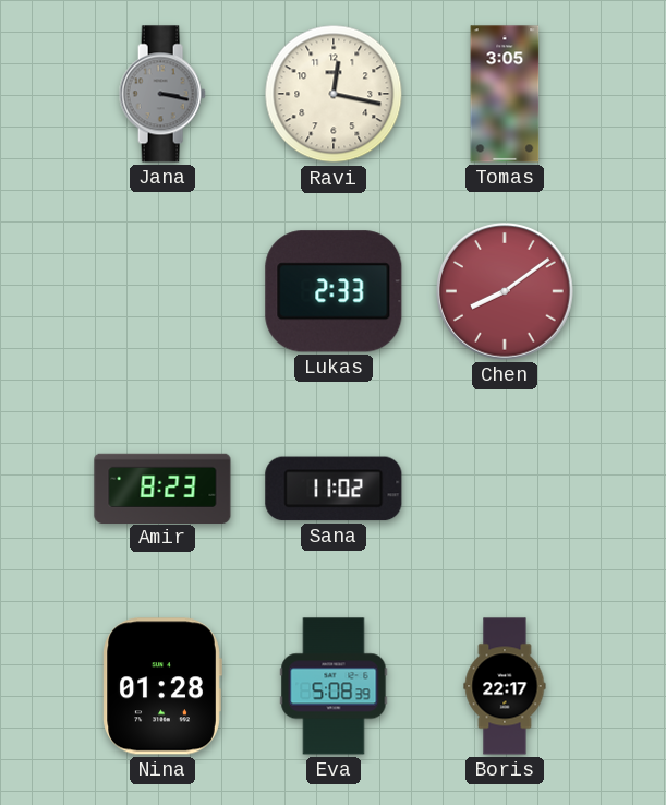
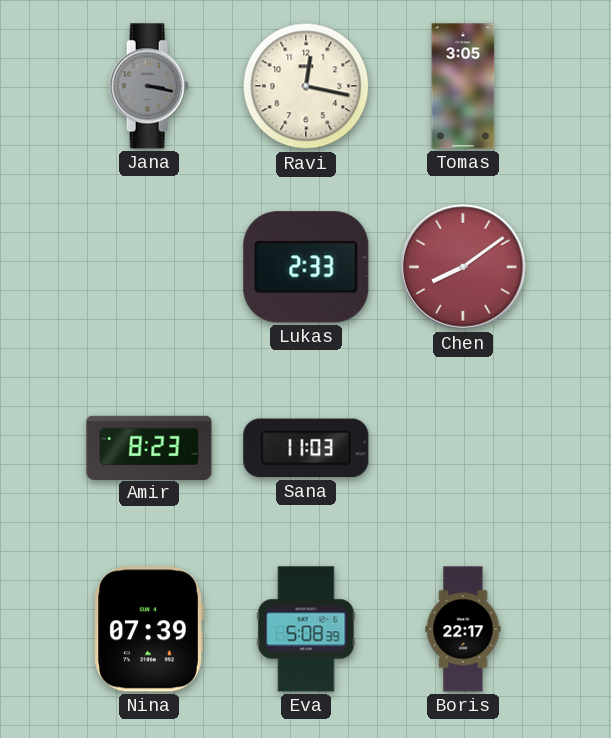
Sana: 11:02 -> 11:03
Nina: 01:28 -> 07:39
